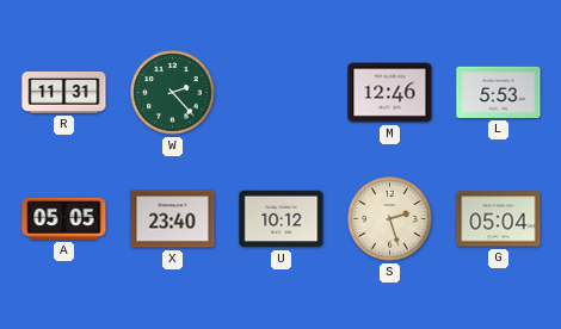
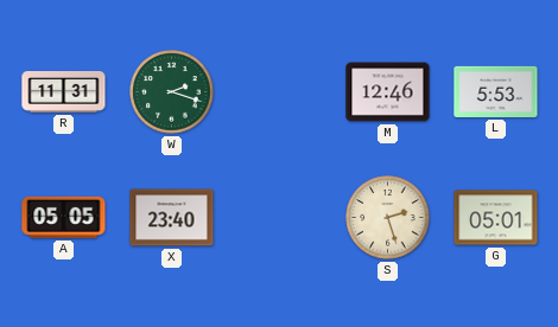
W: 2:23 -> 2:18
U: 10:12 -> none
G: 05:04 -> 05:01
